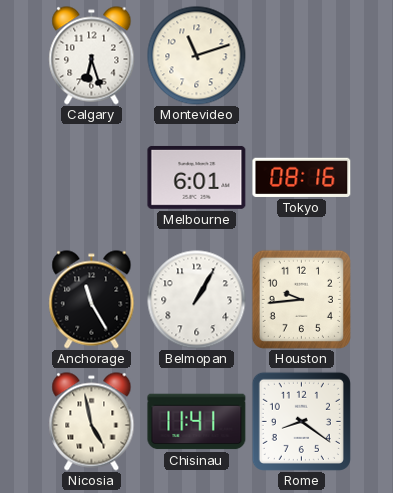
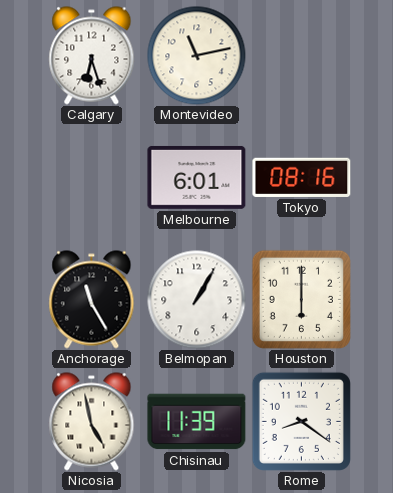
Montevideo: 11:12 -> 11:13
Houston: 9:44 -> 6:00
Chisinau: 11:41 -> 11:39
